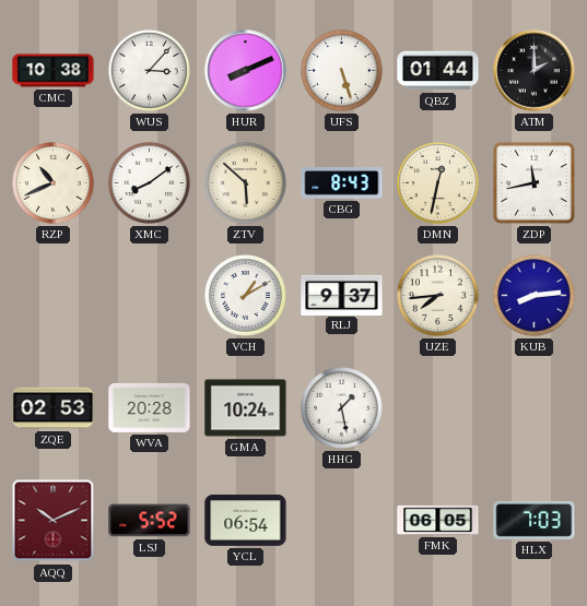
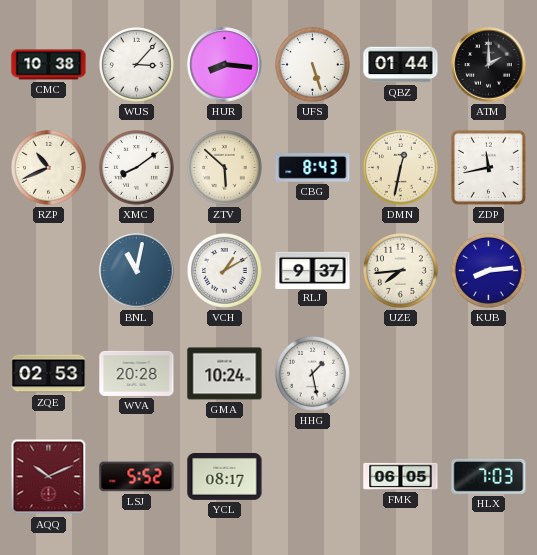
HUR: 8:11 -> 8:16
BNL: none -> 11:02
YCL: 06:54 -> 08:17
